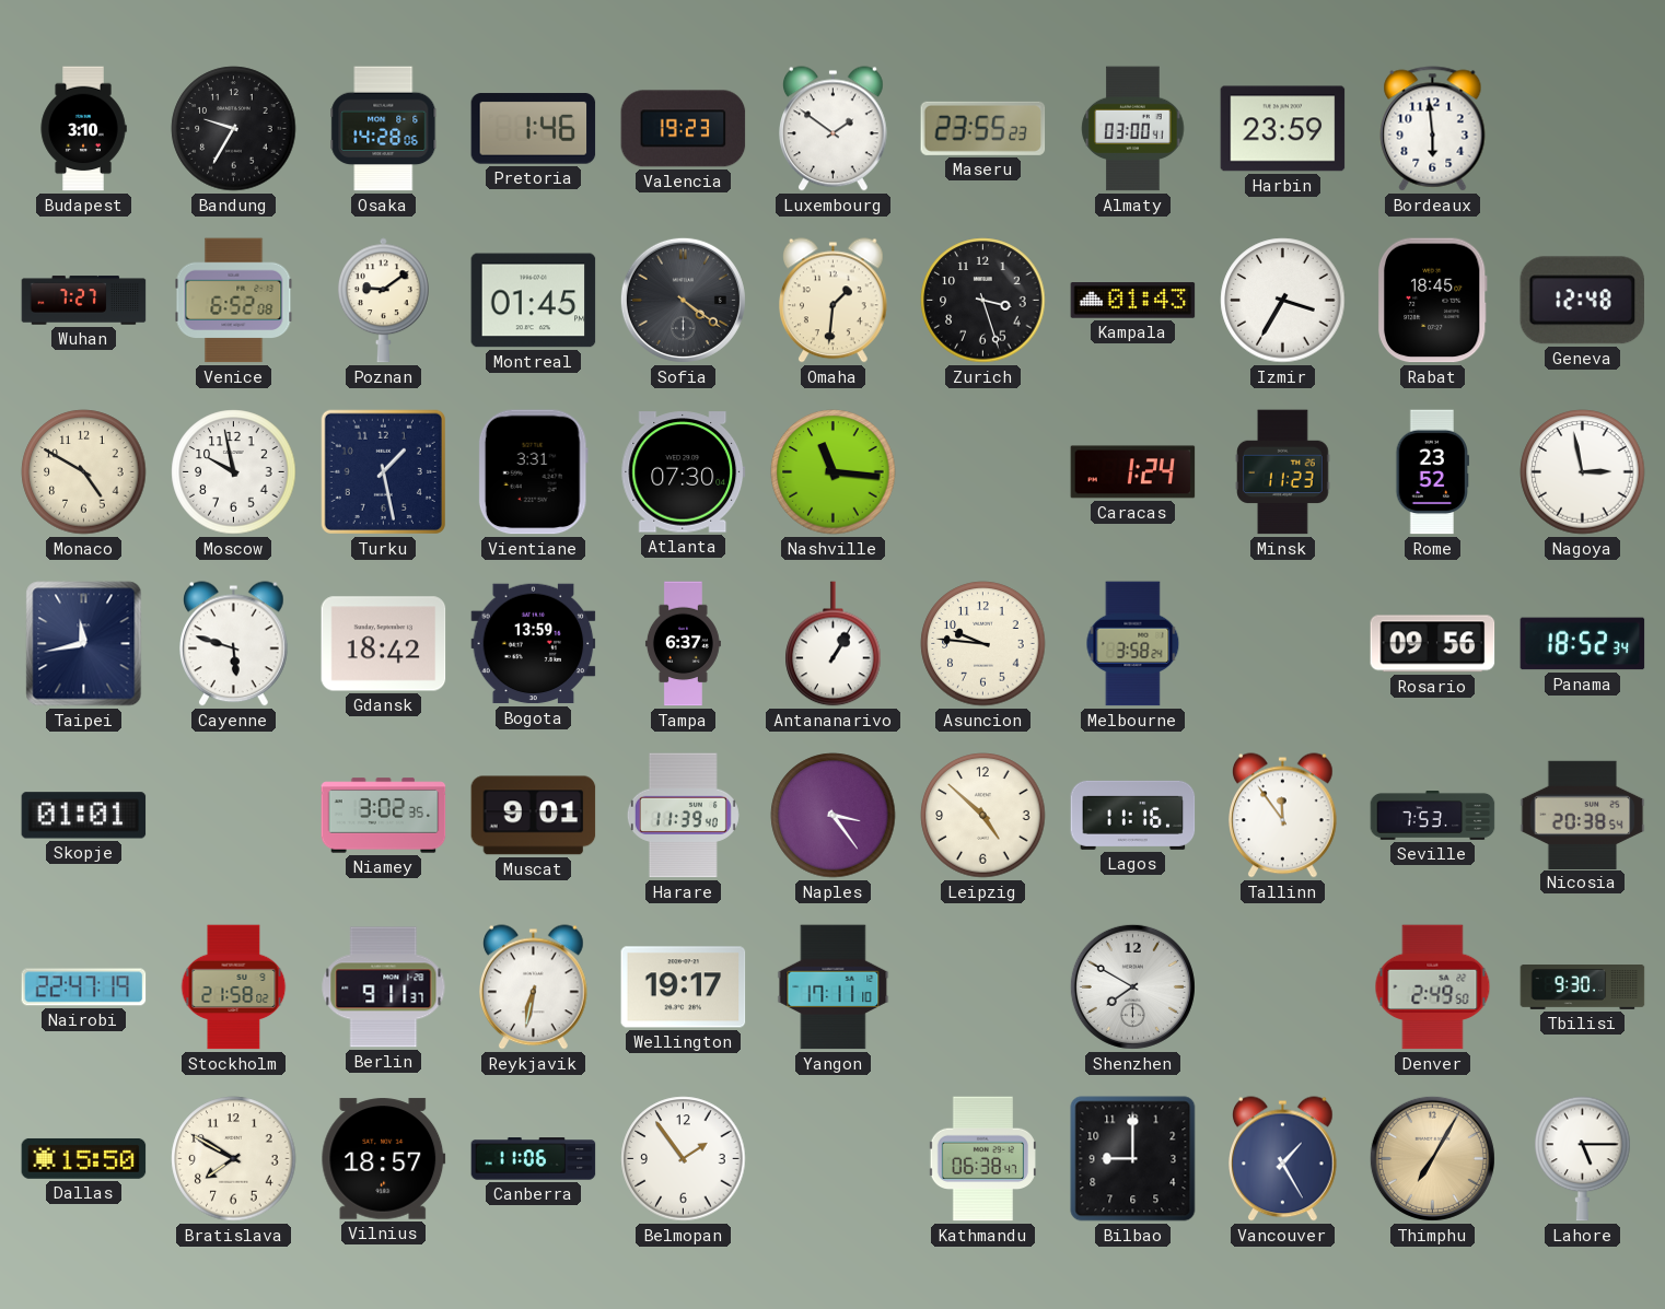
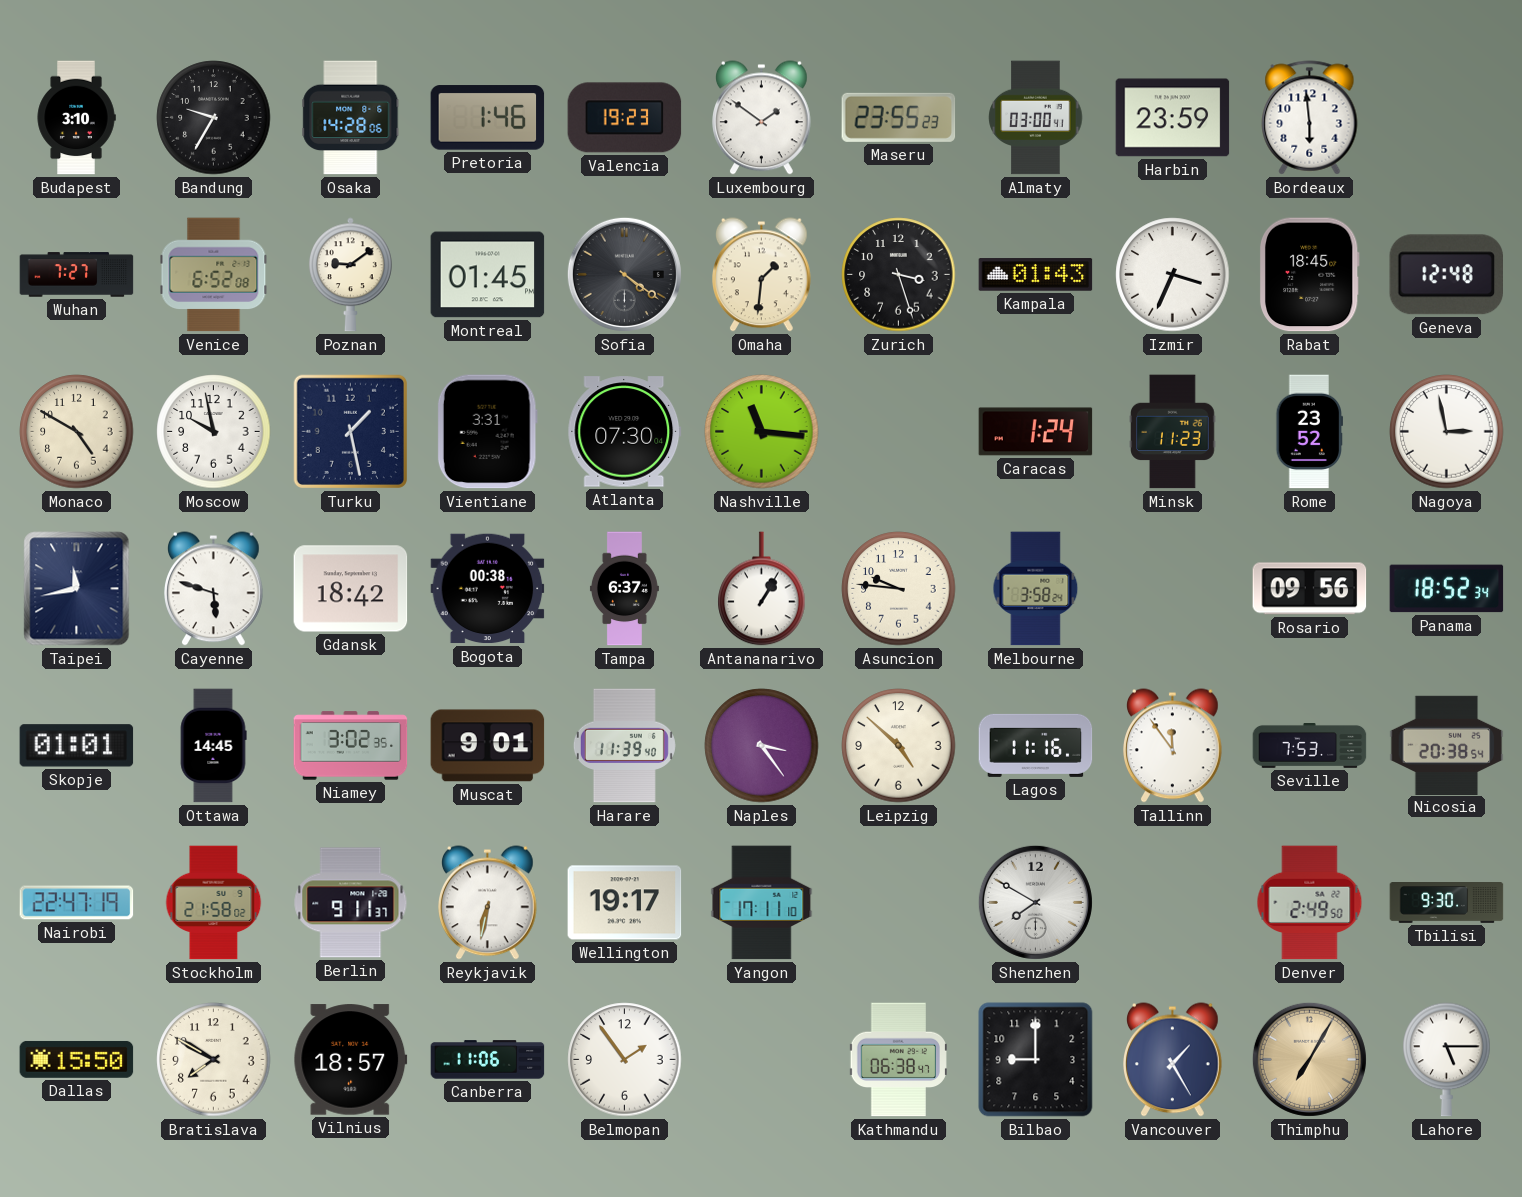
Izmir: 3:35 -> 3:34
Bogota: 13:59 -> 00:38
Ottawa: none -> 14:45
